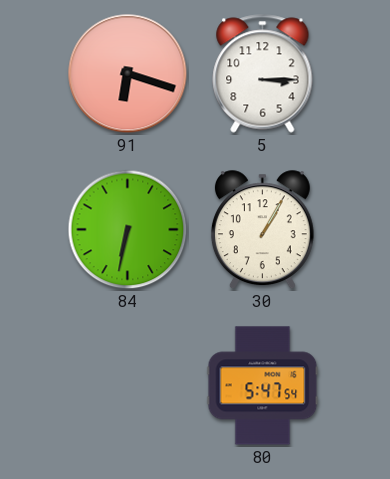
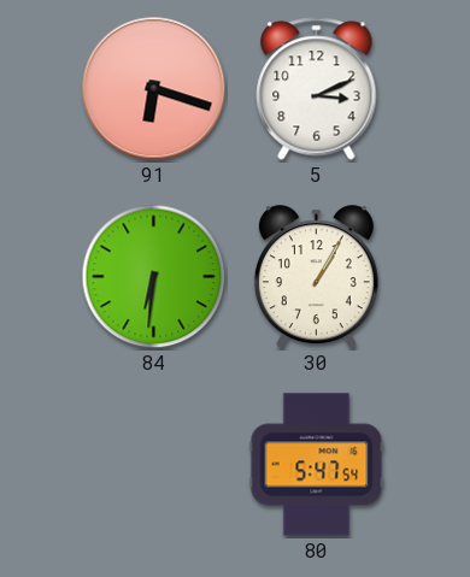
5: 3:15 -> 3:11
84: 6:32 -> 6:31
